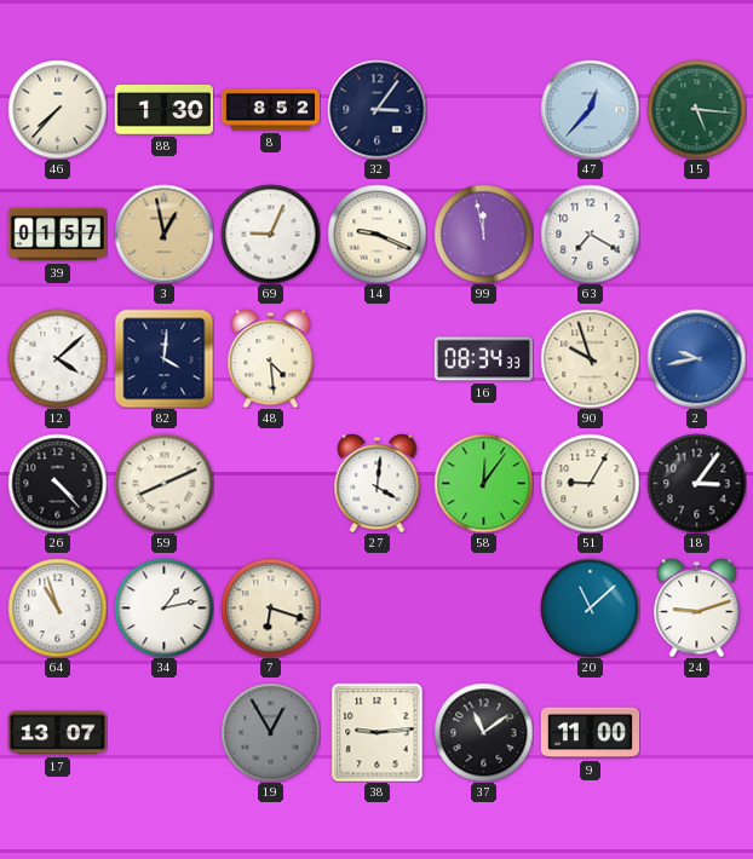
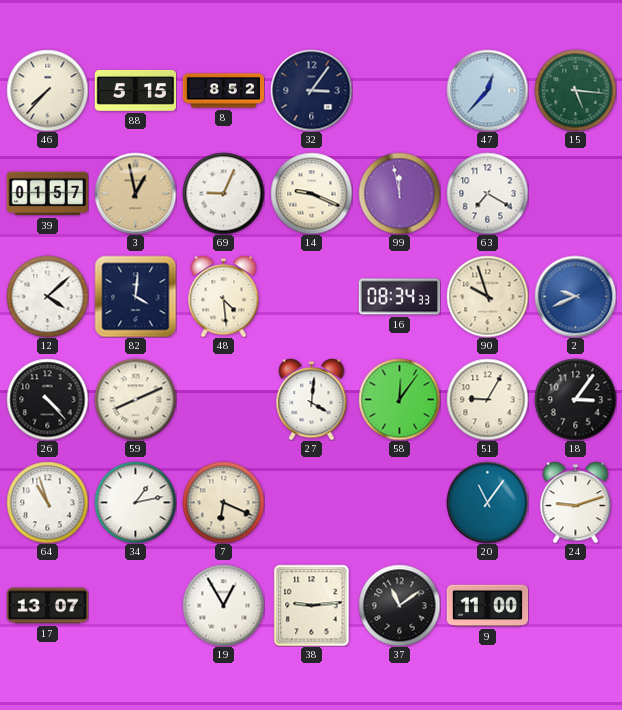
88: 1:30 -> 5:15
2: 9:43 -> 9:41
7: 6:18 -> 6:19
20: 11:08 -> 11:06
19 dial: grey -> white
